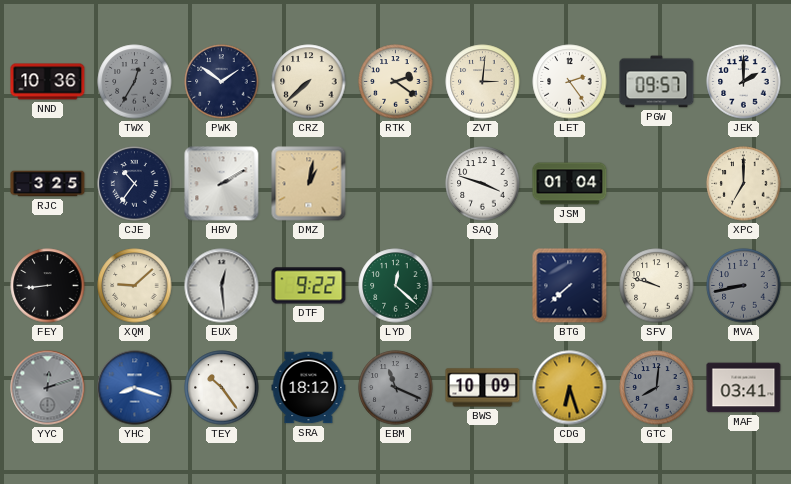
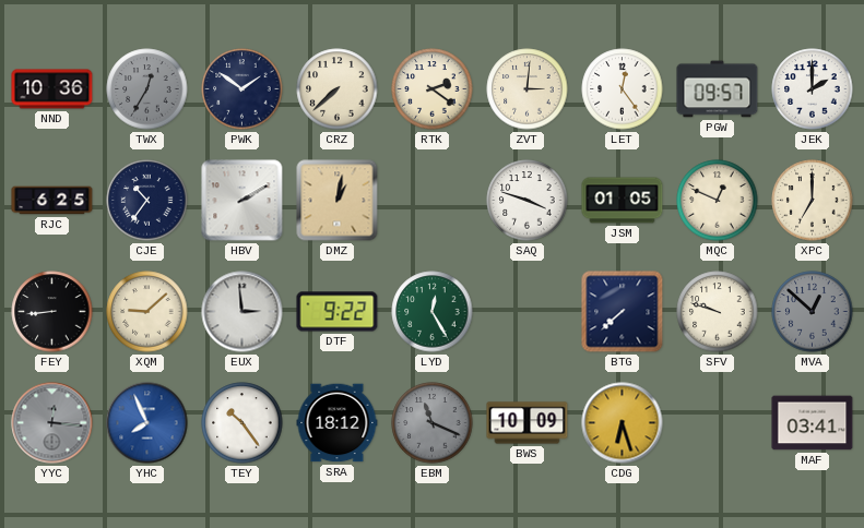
LET: 2:24 -> 12:24
RJC: 3:25 -> 6:25
JSM: 01:04 -> 01:05
MQC: none -> 12:49
EUX: 12:29 -> 2:59
LYD: 12:22 -> 12:25
MVA: 8:43 -> 12:52
YYC: 12:12 -> 12:16
YHC: 8:18 -> 7:56
GTC: 8:01 -> none
